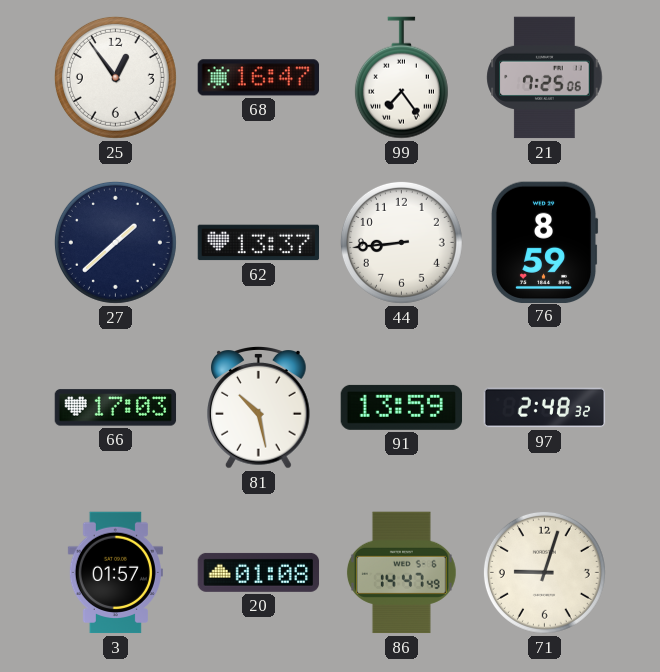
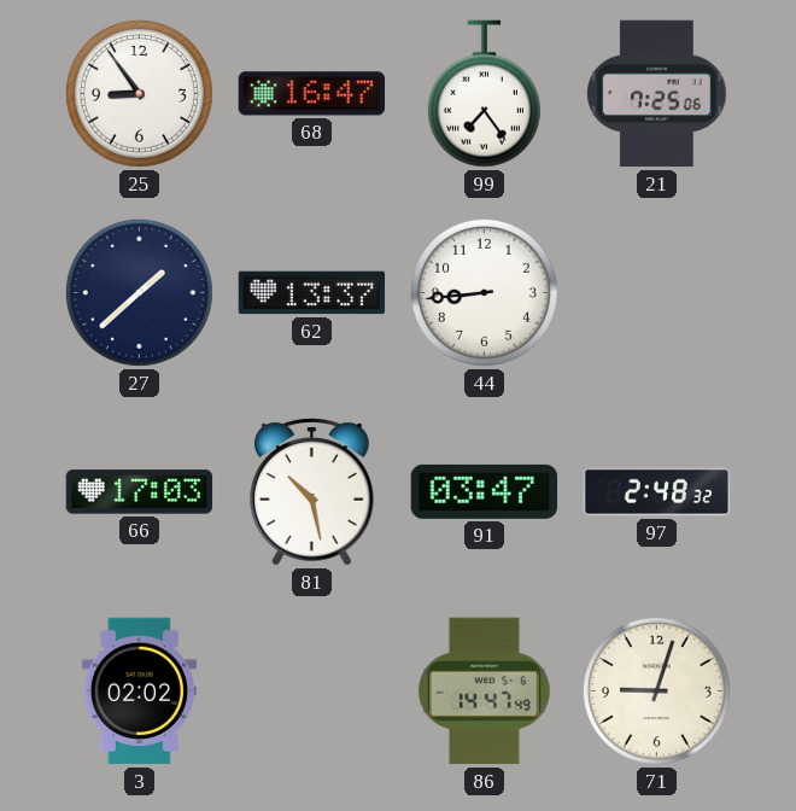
25: 12:54 -> 8:54
76: 8:59 -> none
91: 13:59 -> 03:47
3: 01:57 -> 02:02
20: 01:08 -> none
